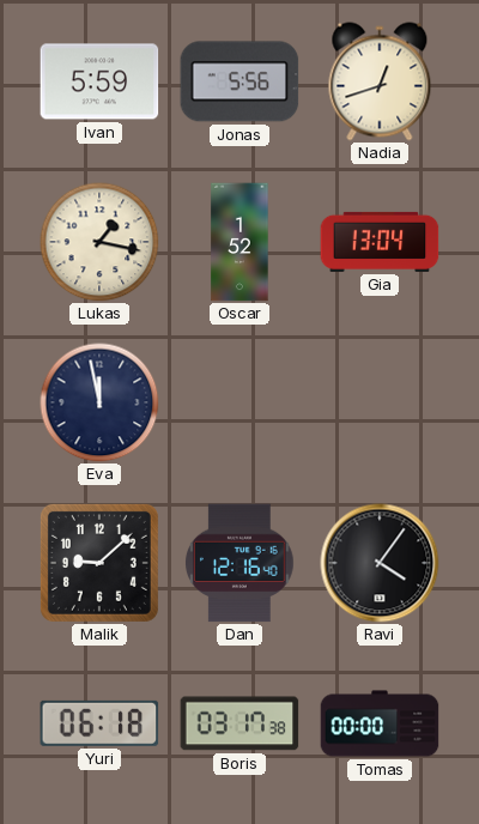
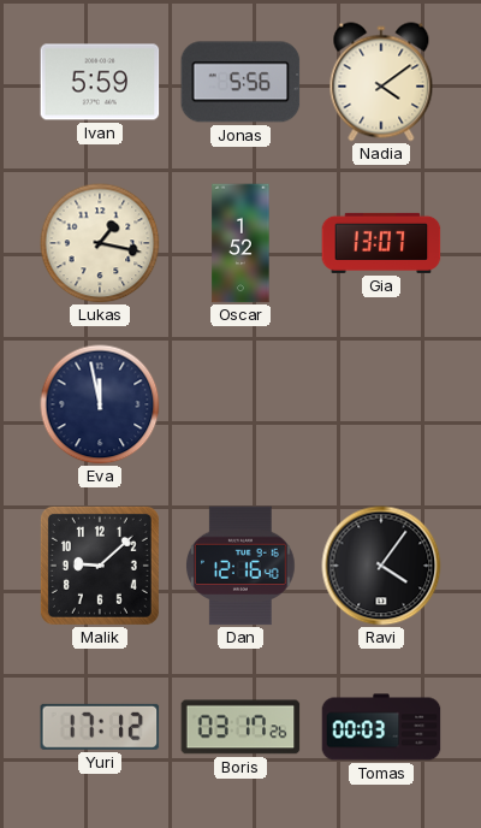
Nadia: 12:42 -> 4:09
Gia: 13:04 -> 13:07
Yuri: 06:18 -> 17:12
Boris: 03:17:38 -> 03:17:26
Tomas: 00:00 -> 00:03
